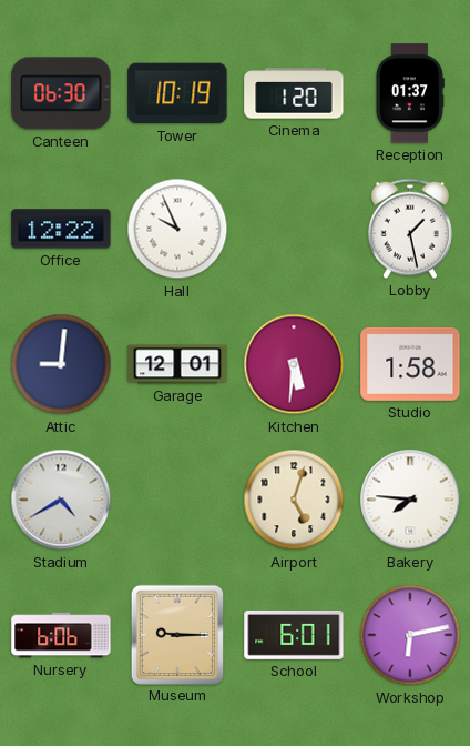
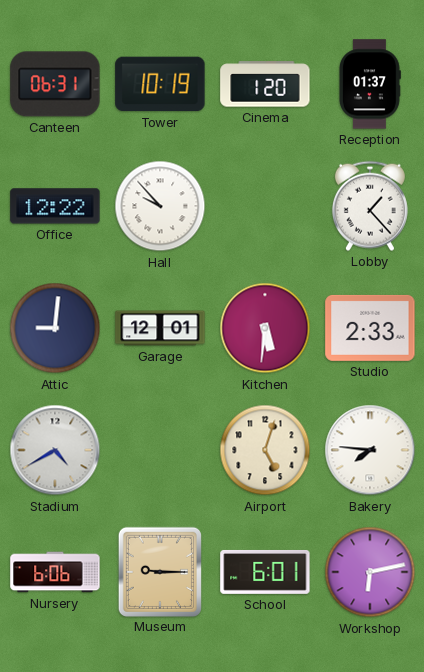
Canteen: 06:30 -> 06:31
Hall: 9:56 -> 9:53
Lobby: 1:28 -> 1:23
Studio: 1:58 -> 2:33
